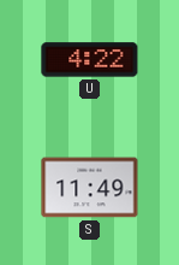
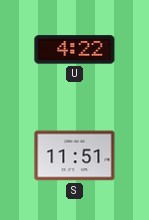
S: 11:49 -> 11:51
